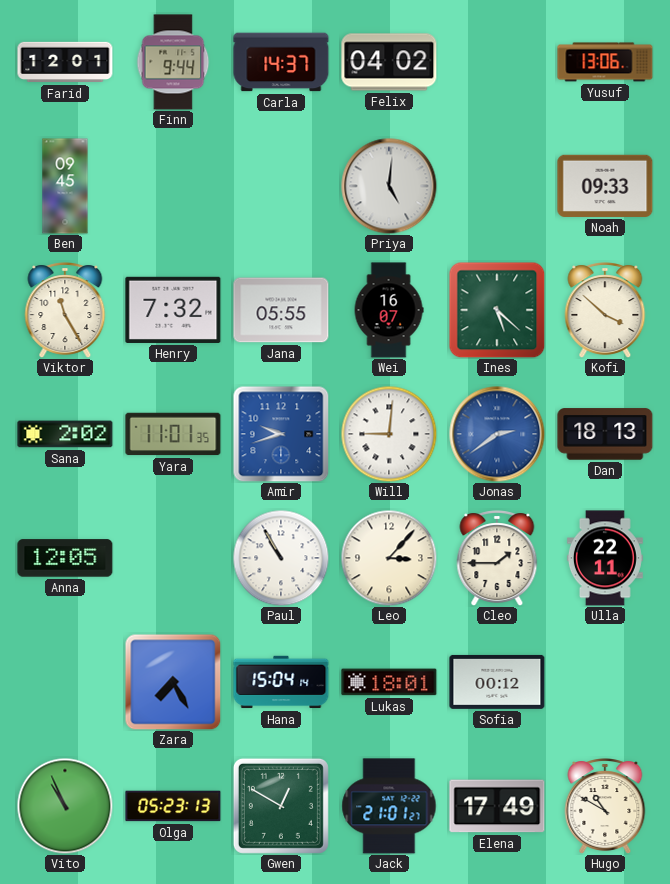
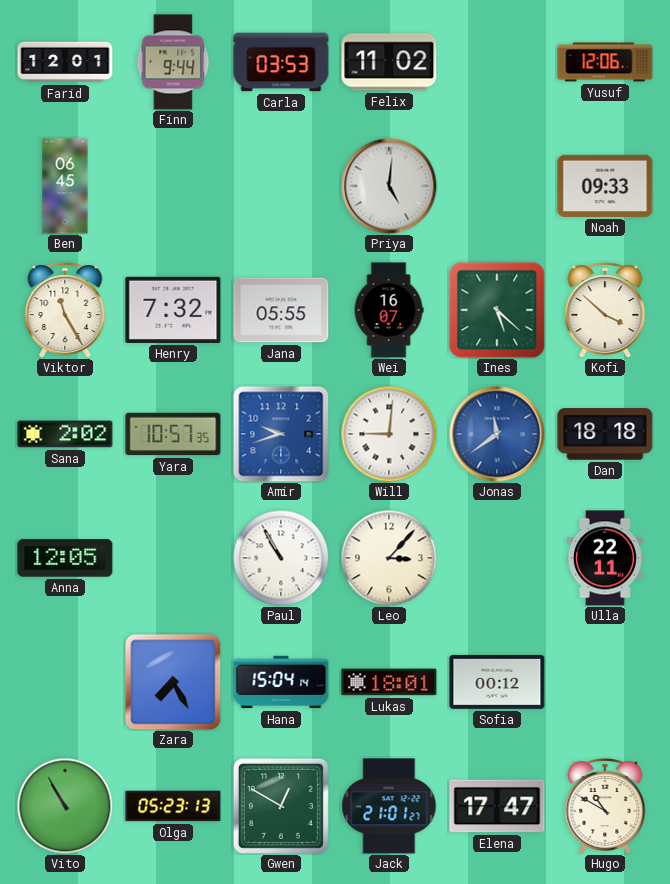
Carla: 14:37 -> 03:53
Felix: 04:02 -> 11:02
Yusuf: 13:06 -> 12:06
Ben: 09:45 -> 06:45
Yara: 11:01 -> 10:57
Jonas: 2:39 -> 11:39
Dan: 18:13 -> 18:18
Cleo: 1:45 -> none
Vito: 10:56 -> 10:55
Elena: 17:49 -> 17:47
